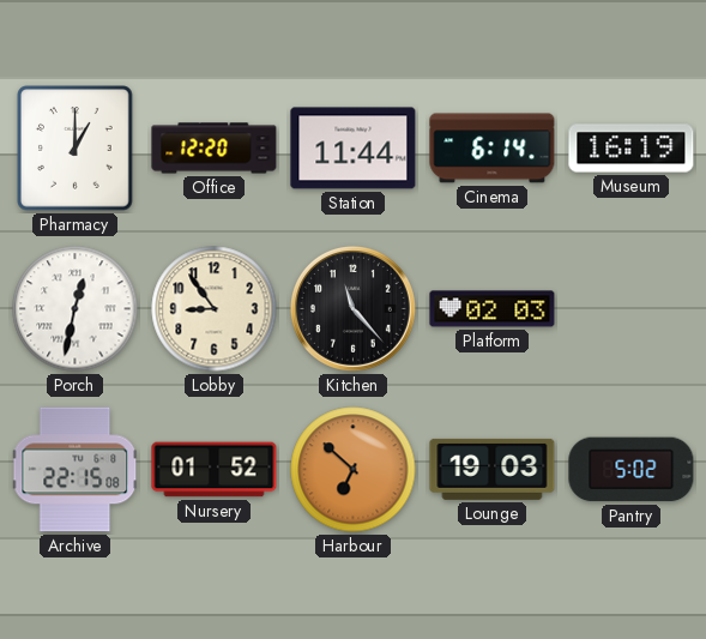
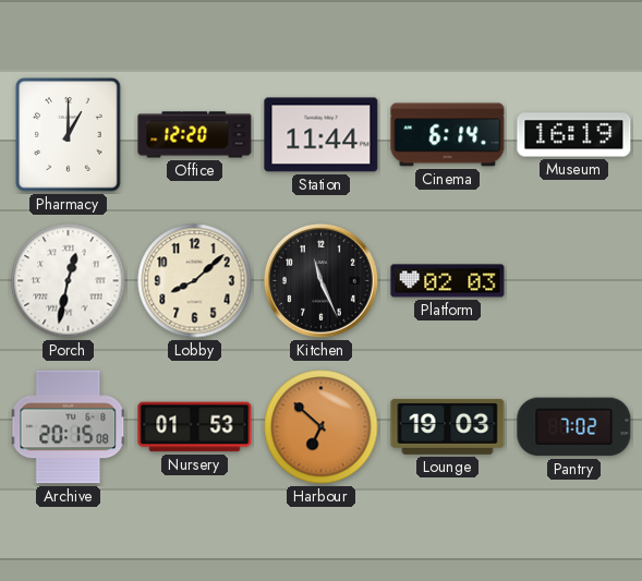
Lobby: 8:54 -> 8:08
Kitchen: 11:23 -> 11:26
Archive: 22:15 -> 20:15
Nursery: 01:52 -> 01:53
Pantry: 5:02 -> 7:02
